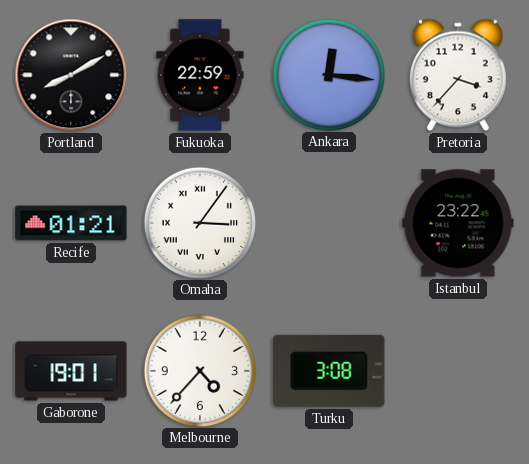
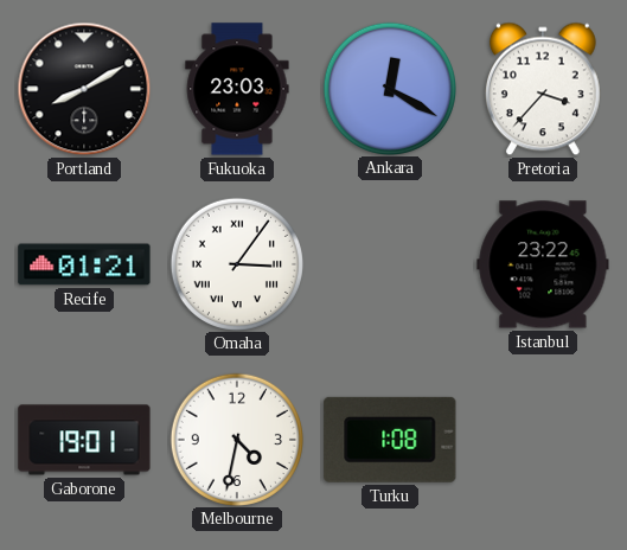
Fukuoka: 22:59 -> 23:03
Ankara: 12:16 -> 12:20
Melbourne: 4:37 -> 4:32
Turku: 3:08 -> 1:08
